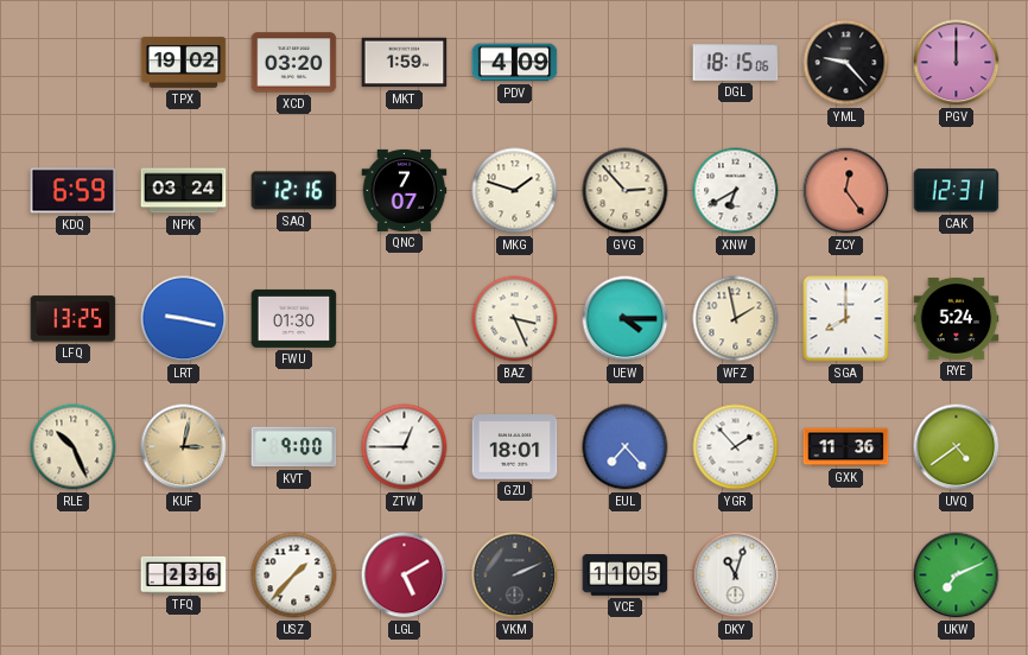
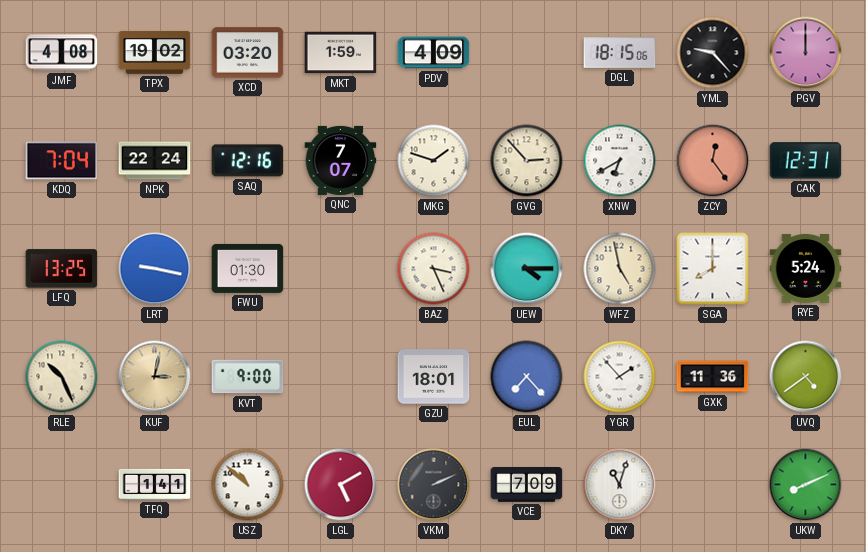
JMF: none -> 4:08
KDQ: 6:59 -> 7:04
NPK: 03:24 -> 22:24
WFZ: 1:58 -> 4:58
ZTW: 12:45 -> none
TFQ: 2:36 -> 1:41
USZ: 1:37 -> 10:52
VCE: 11:05 -> 7:09
UKW: 7:11 -> 8:11
